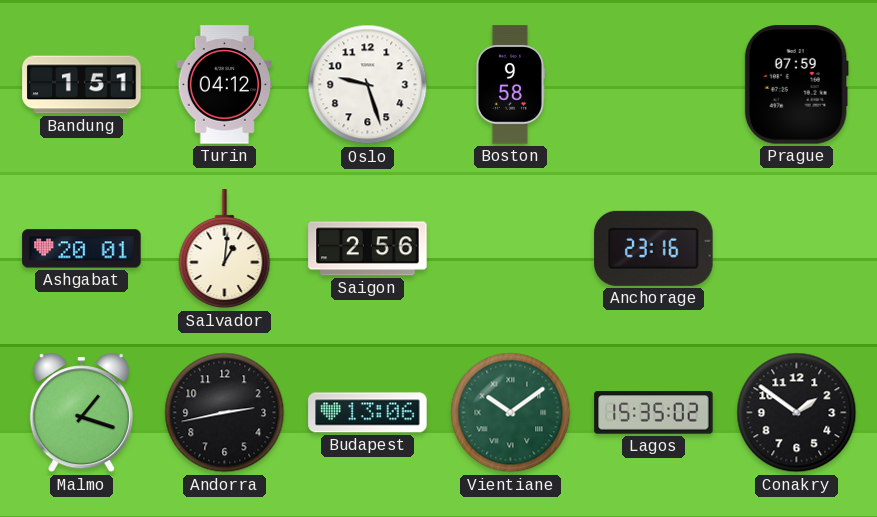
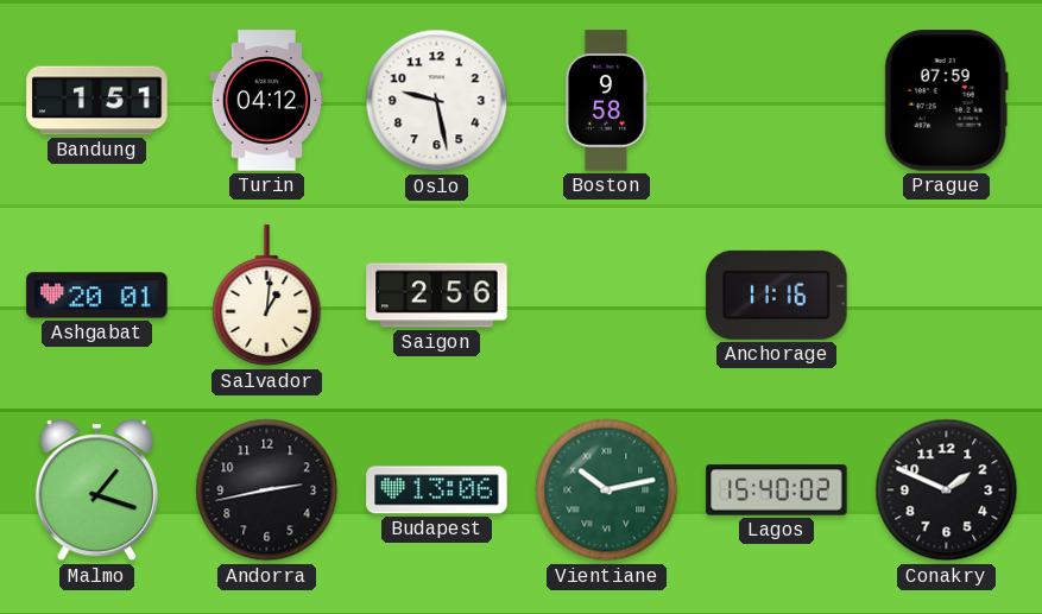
Oslo: 9:27 -> 9:28
Anchorage: 23:16 -> 11:16
Vientiane: 10:09 -> 10:13
Lagos: 15:35 -> 15:40
Conakry: 1:51 -> 1:49
